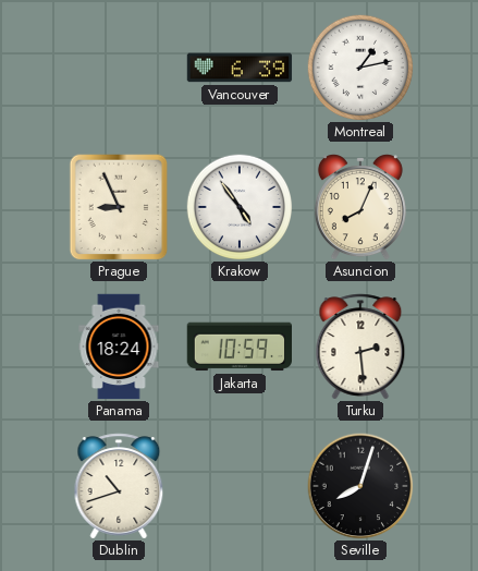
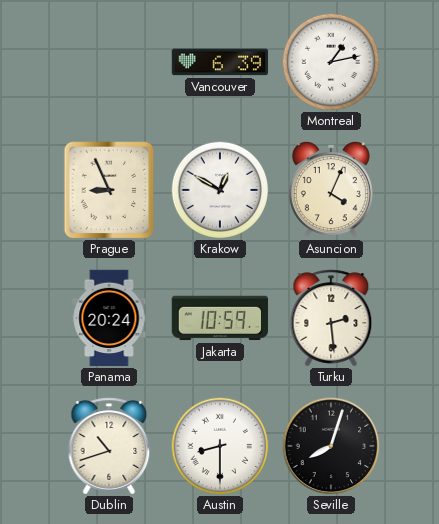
Krakow: 4:54 -> 12:50
Asuncion: 8:04 -> 4:04
Panama: 18:24 -> 20:24
Austin: none -> 8:30
